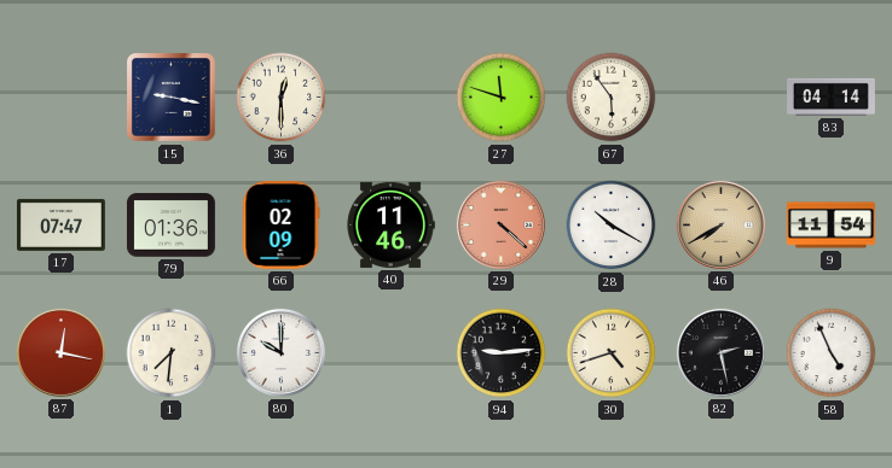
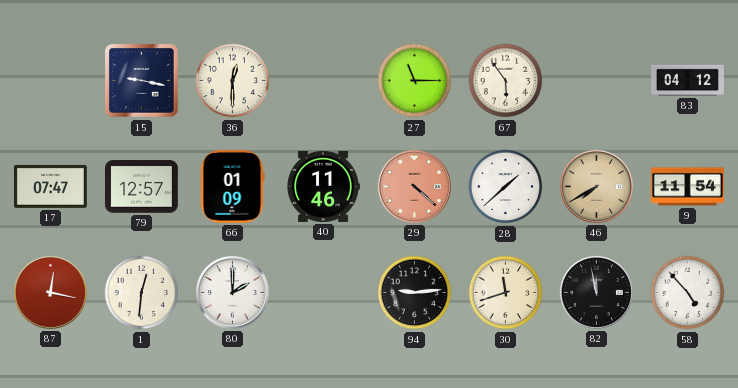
27: 11:48 -> 11:15
83: 04:14 -> 04:12
79: 01:36 -> 12:57
66: 02:09 -> 01:09
28: 10:20 -> 1:38
1: 7:31 -> 12:31
80: 10:00 -> 2:00
30: 4:42 -> 11:42
82: 2:28 -> 11:58
58: 4:56 -> 4:53
